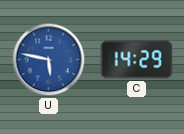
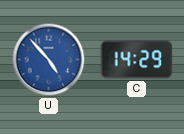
U: 5:47 -> 4:53
